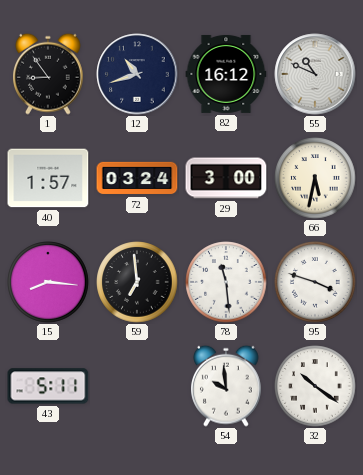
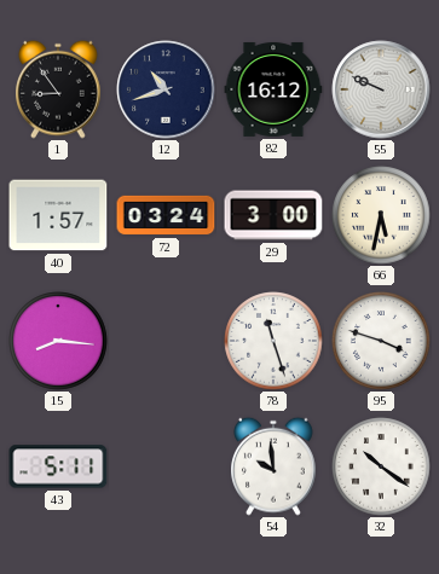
55: 10:49 -> 9:49
59: 6:59 -> none
78: 11:29 -> 11:27
